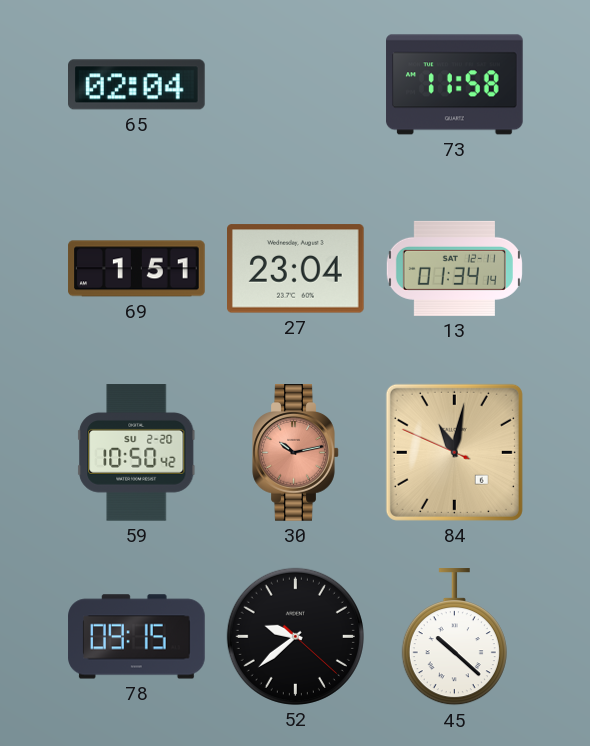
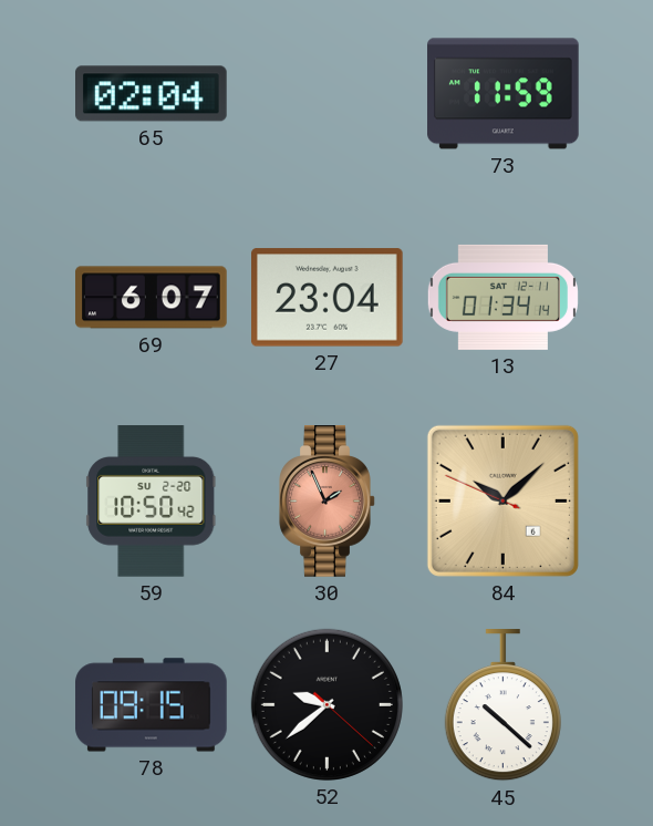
73: 11:58 -> 11:59
69: 1:51 -> 6:07
30: 10:13 -> 1:56
84: 11:01 -> 10:07
